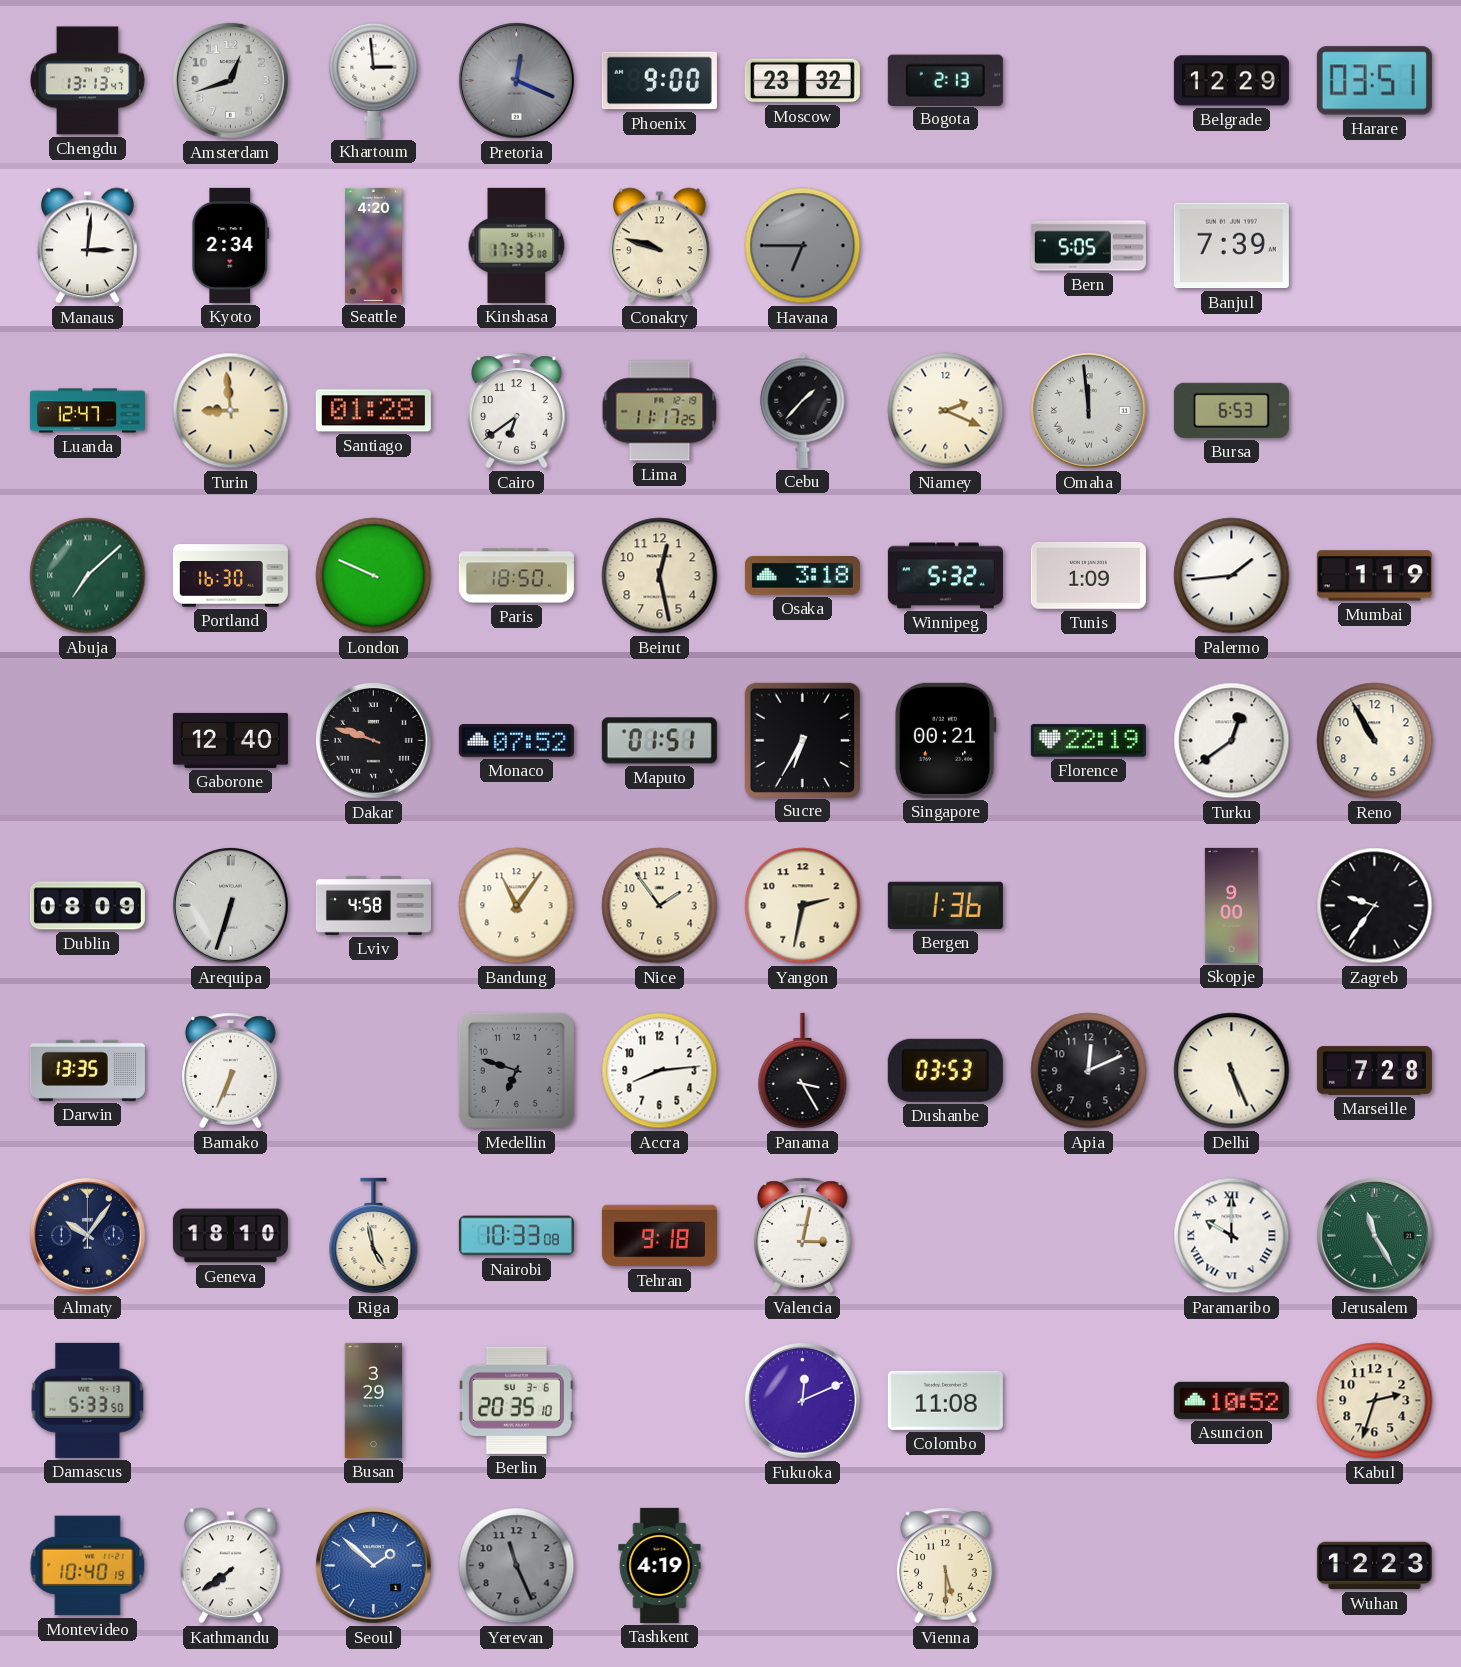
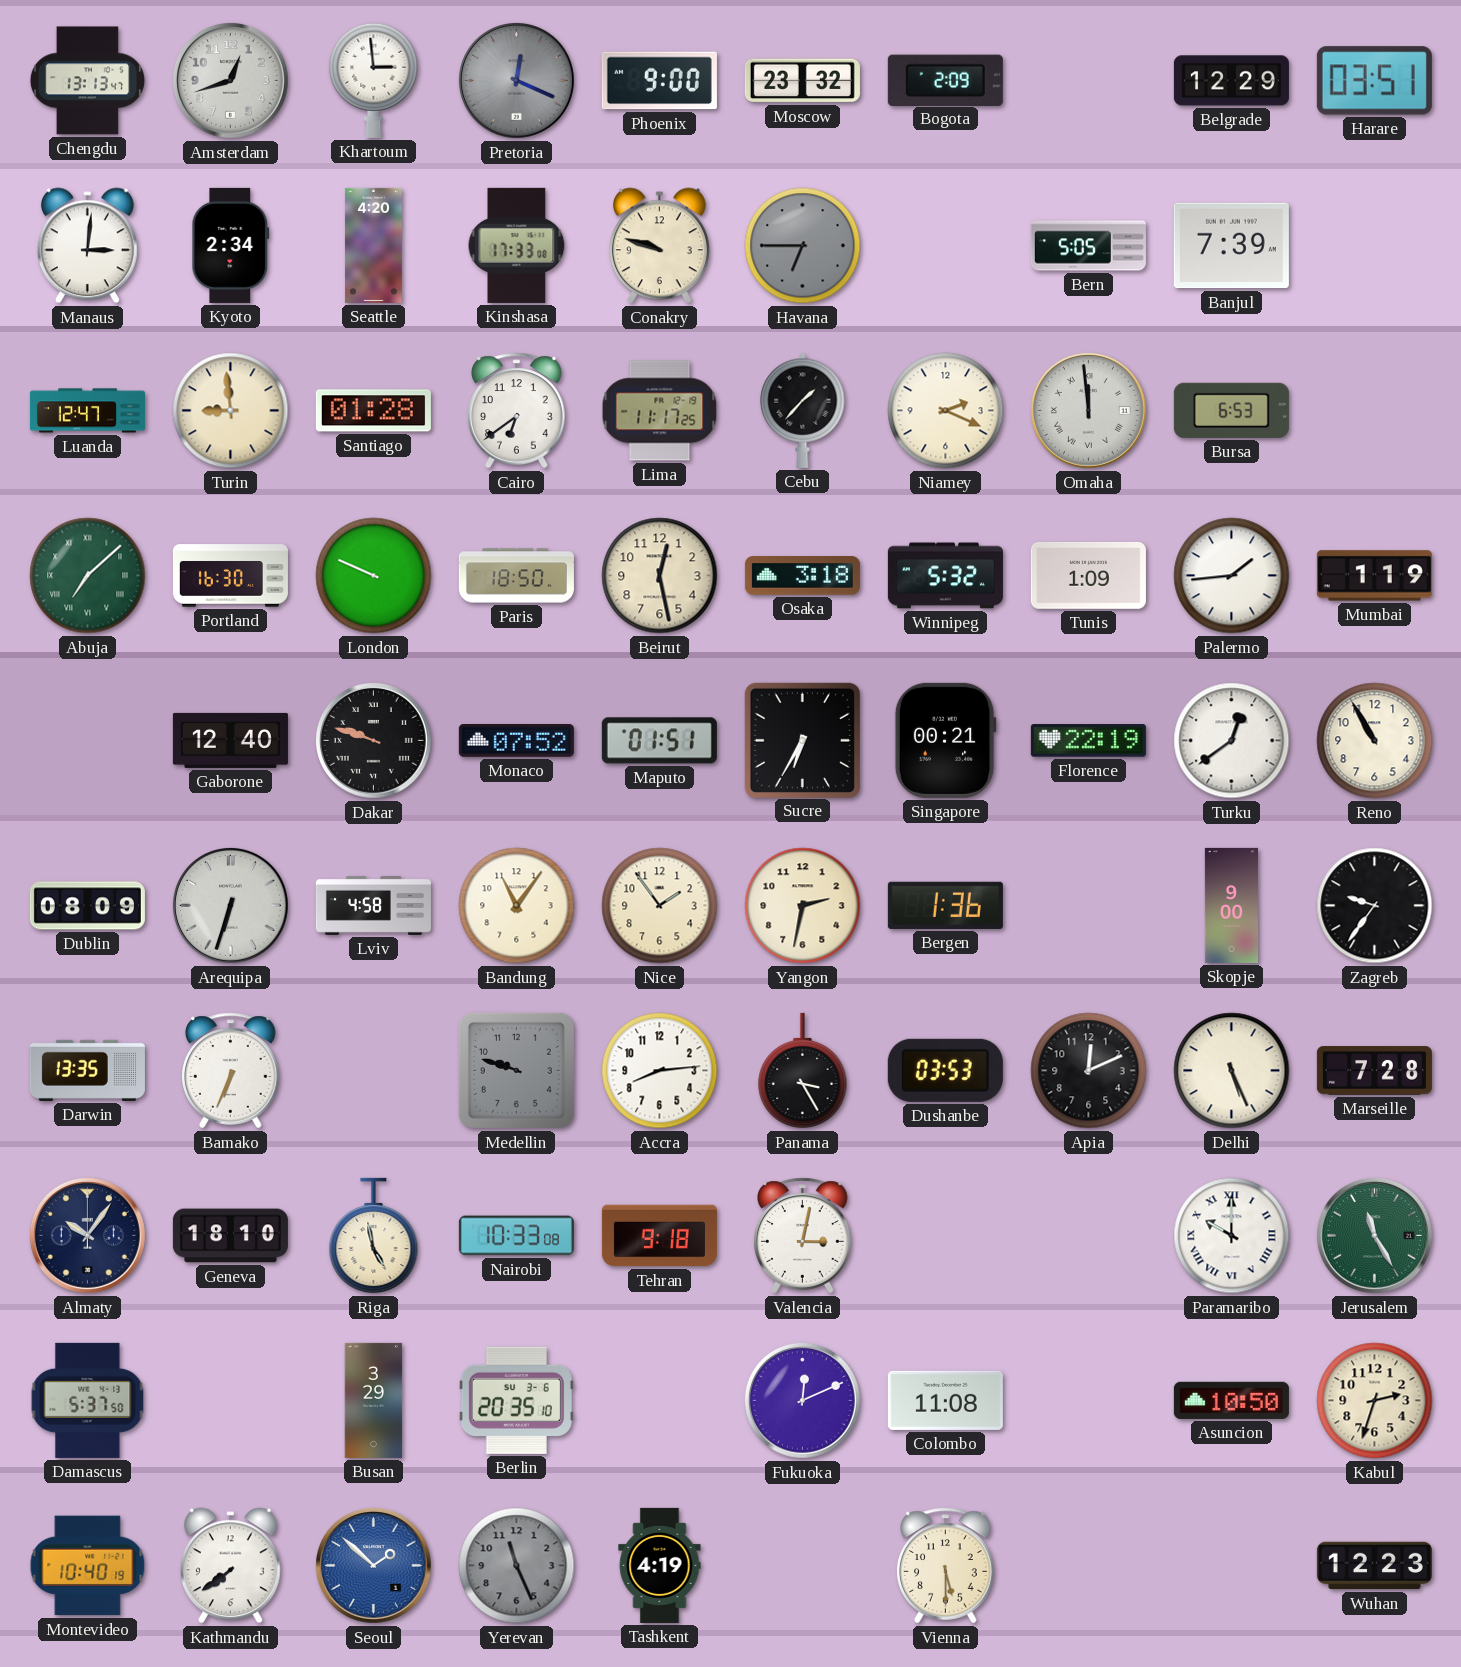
Bogota: 2:13 -> 2:09
Medellin: 6:48 -> 9:48
Damascus: 5:33 -> 5:37
Asuncion: 10:52 -> 10:50
